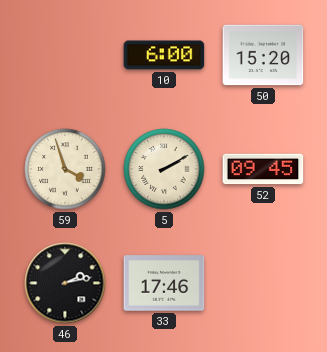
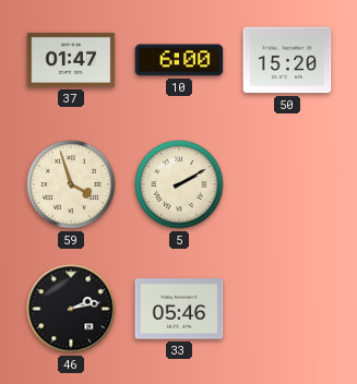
37: none -> 01:47
52: 09:45 -> none
33: 17:46 -> 05:46
